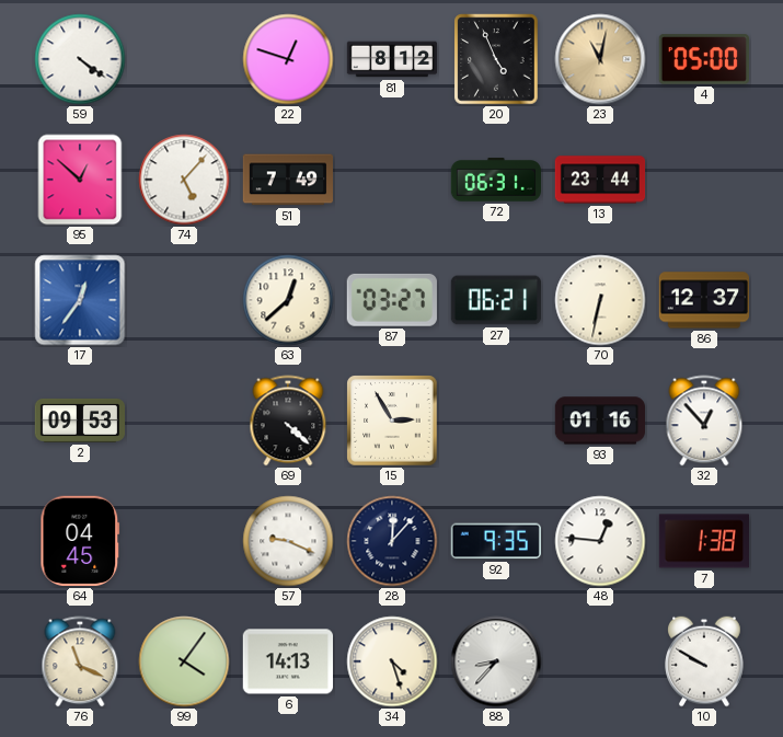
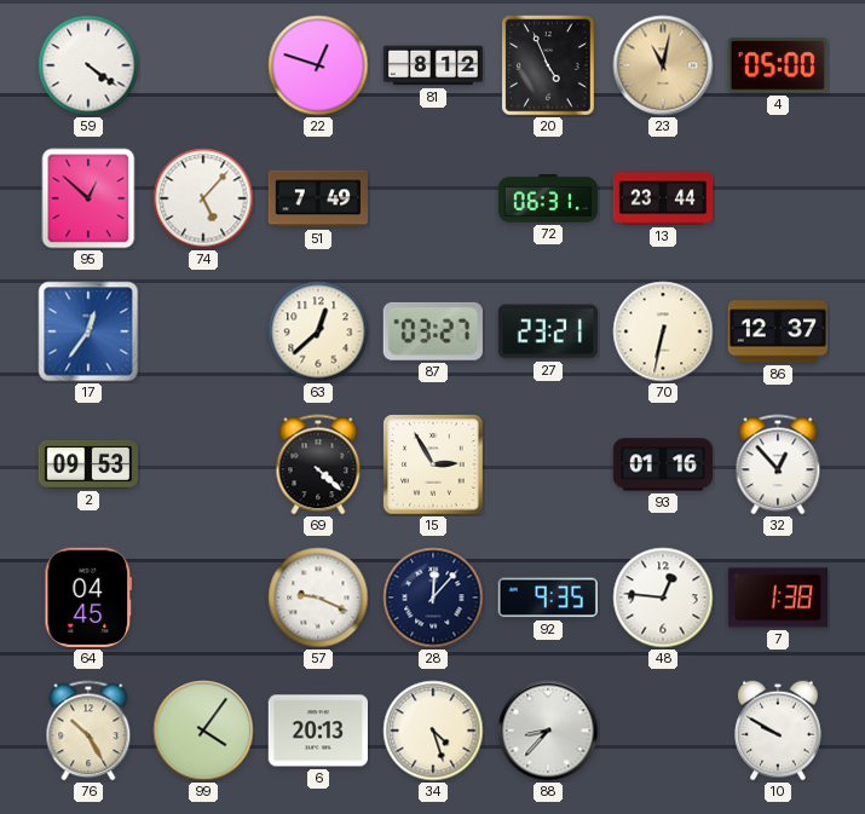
27: 06:21 -> 23:21
76: 11:19 -> 10:25
6: 14:13 -> 20:13
